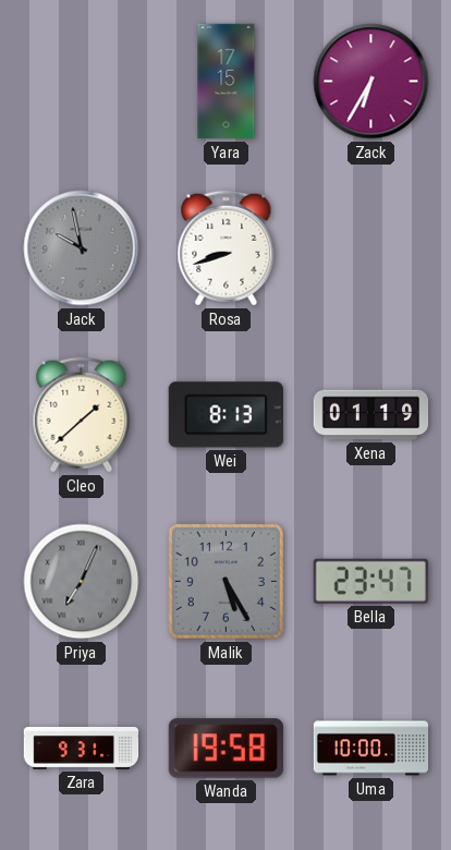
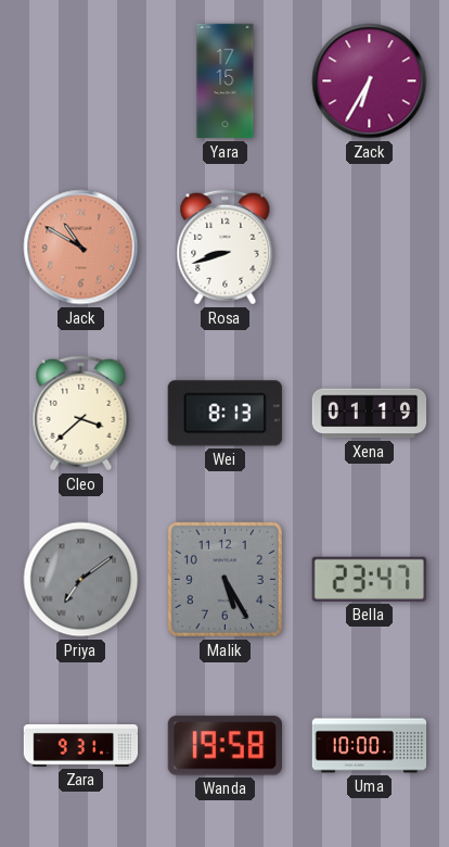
Jack: 9:58 -> 10:50
Jack dial: grey -> salmon
Cleo: 1:38 -> 3:38
Priya: 7:04 -> 7:09
